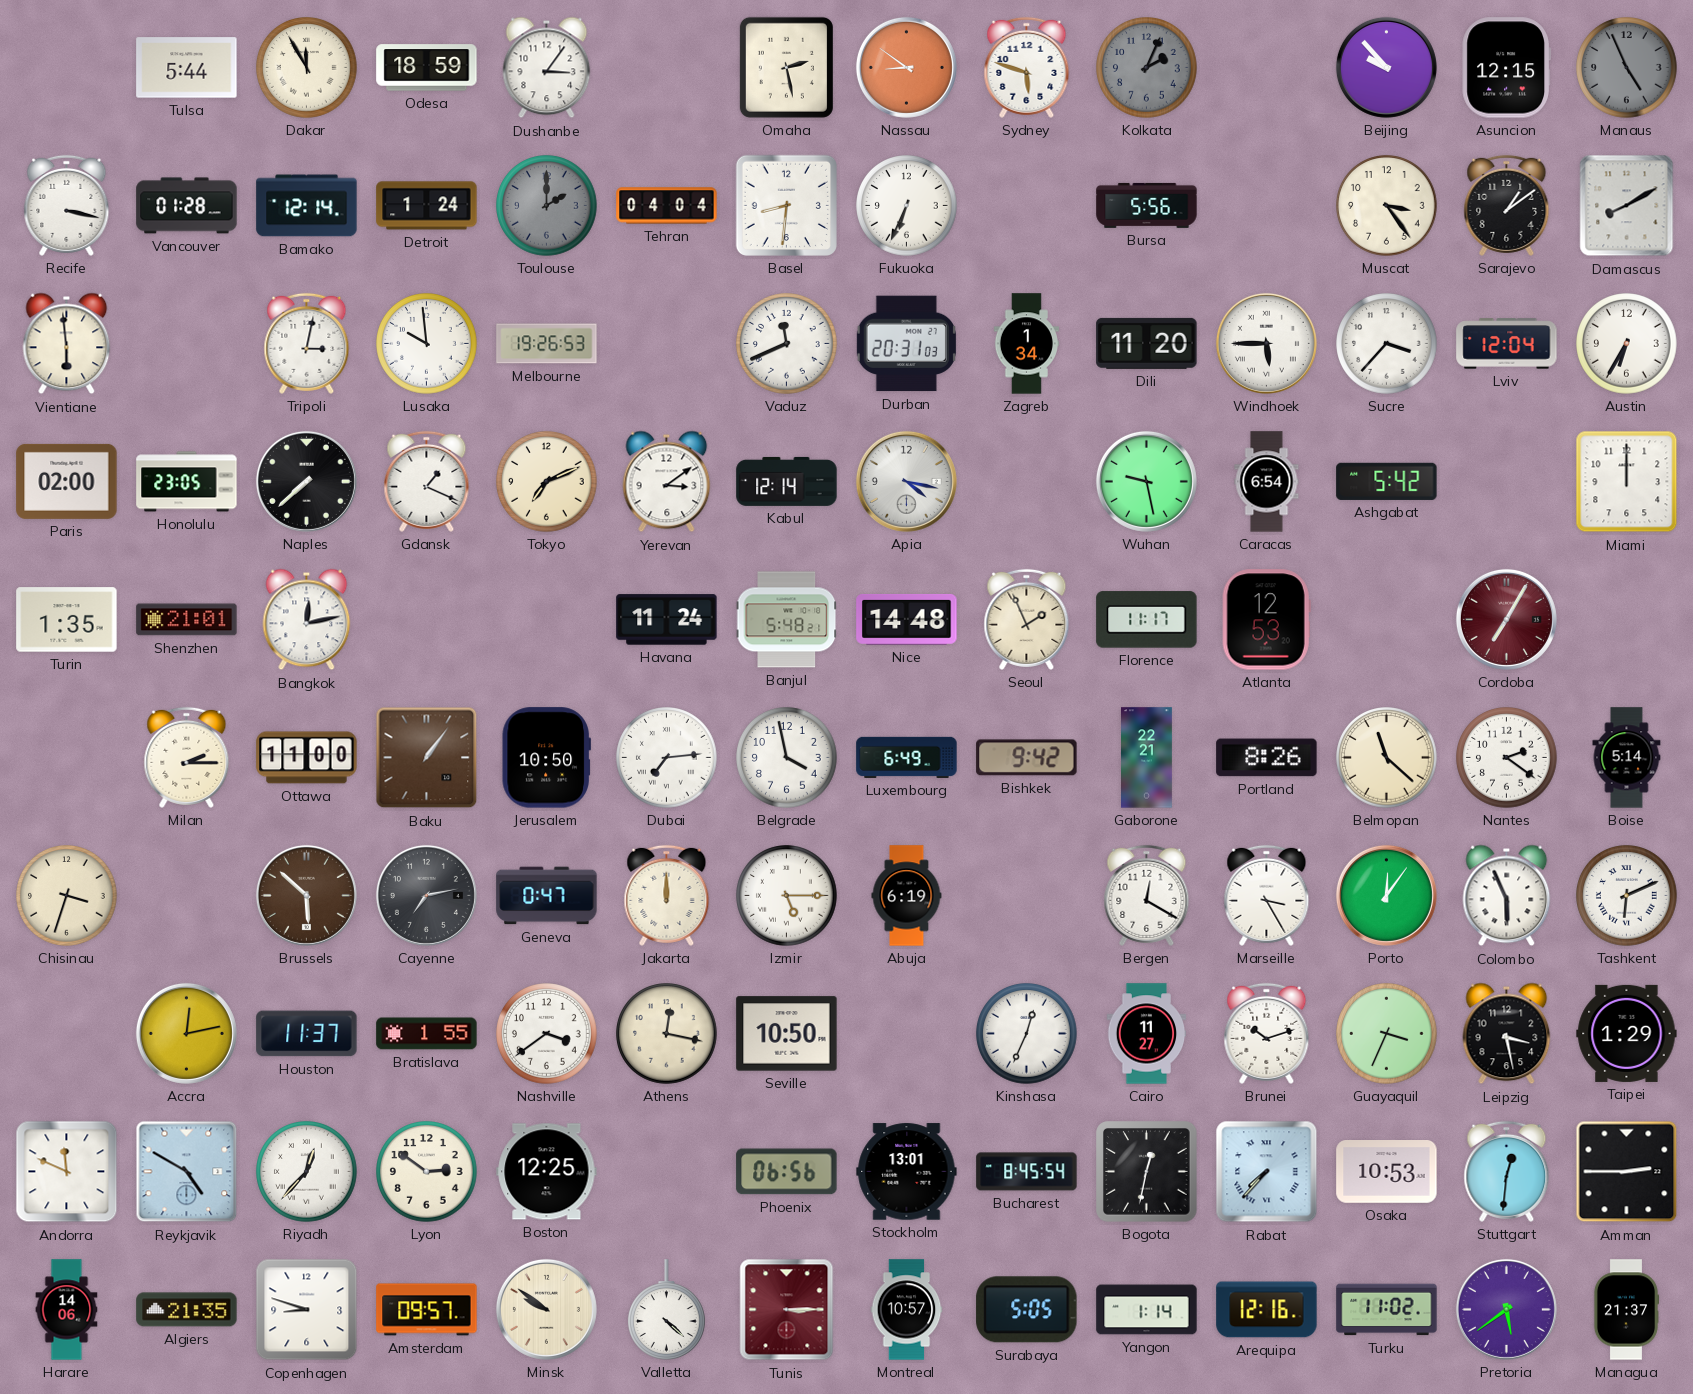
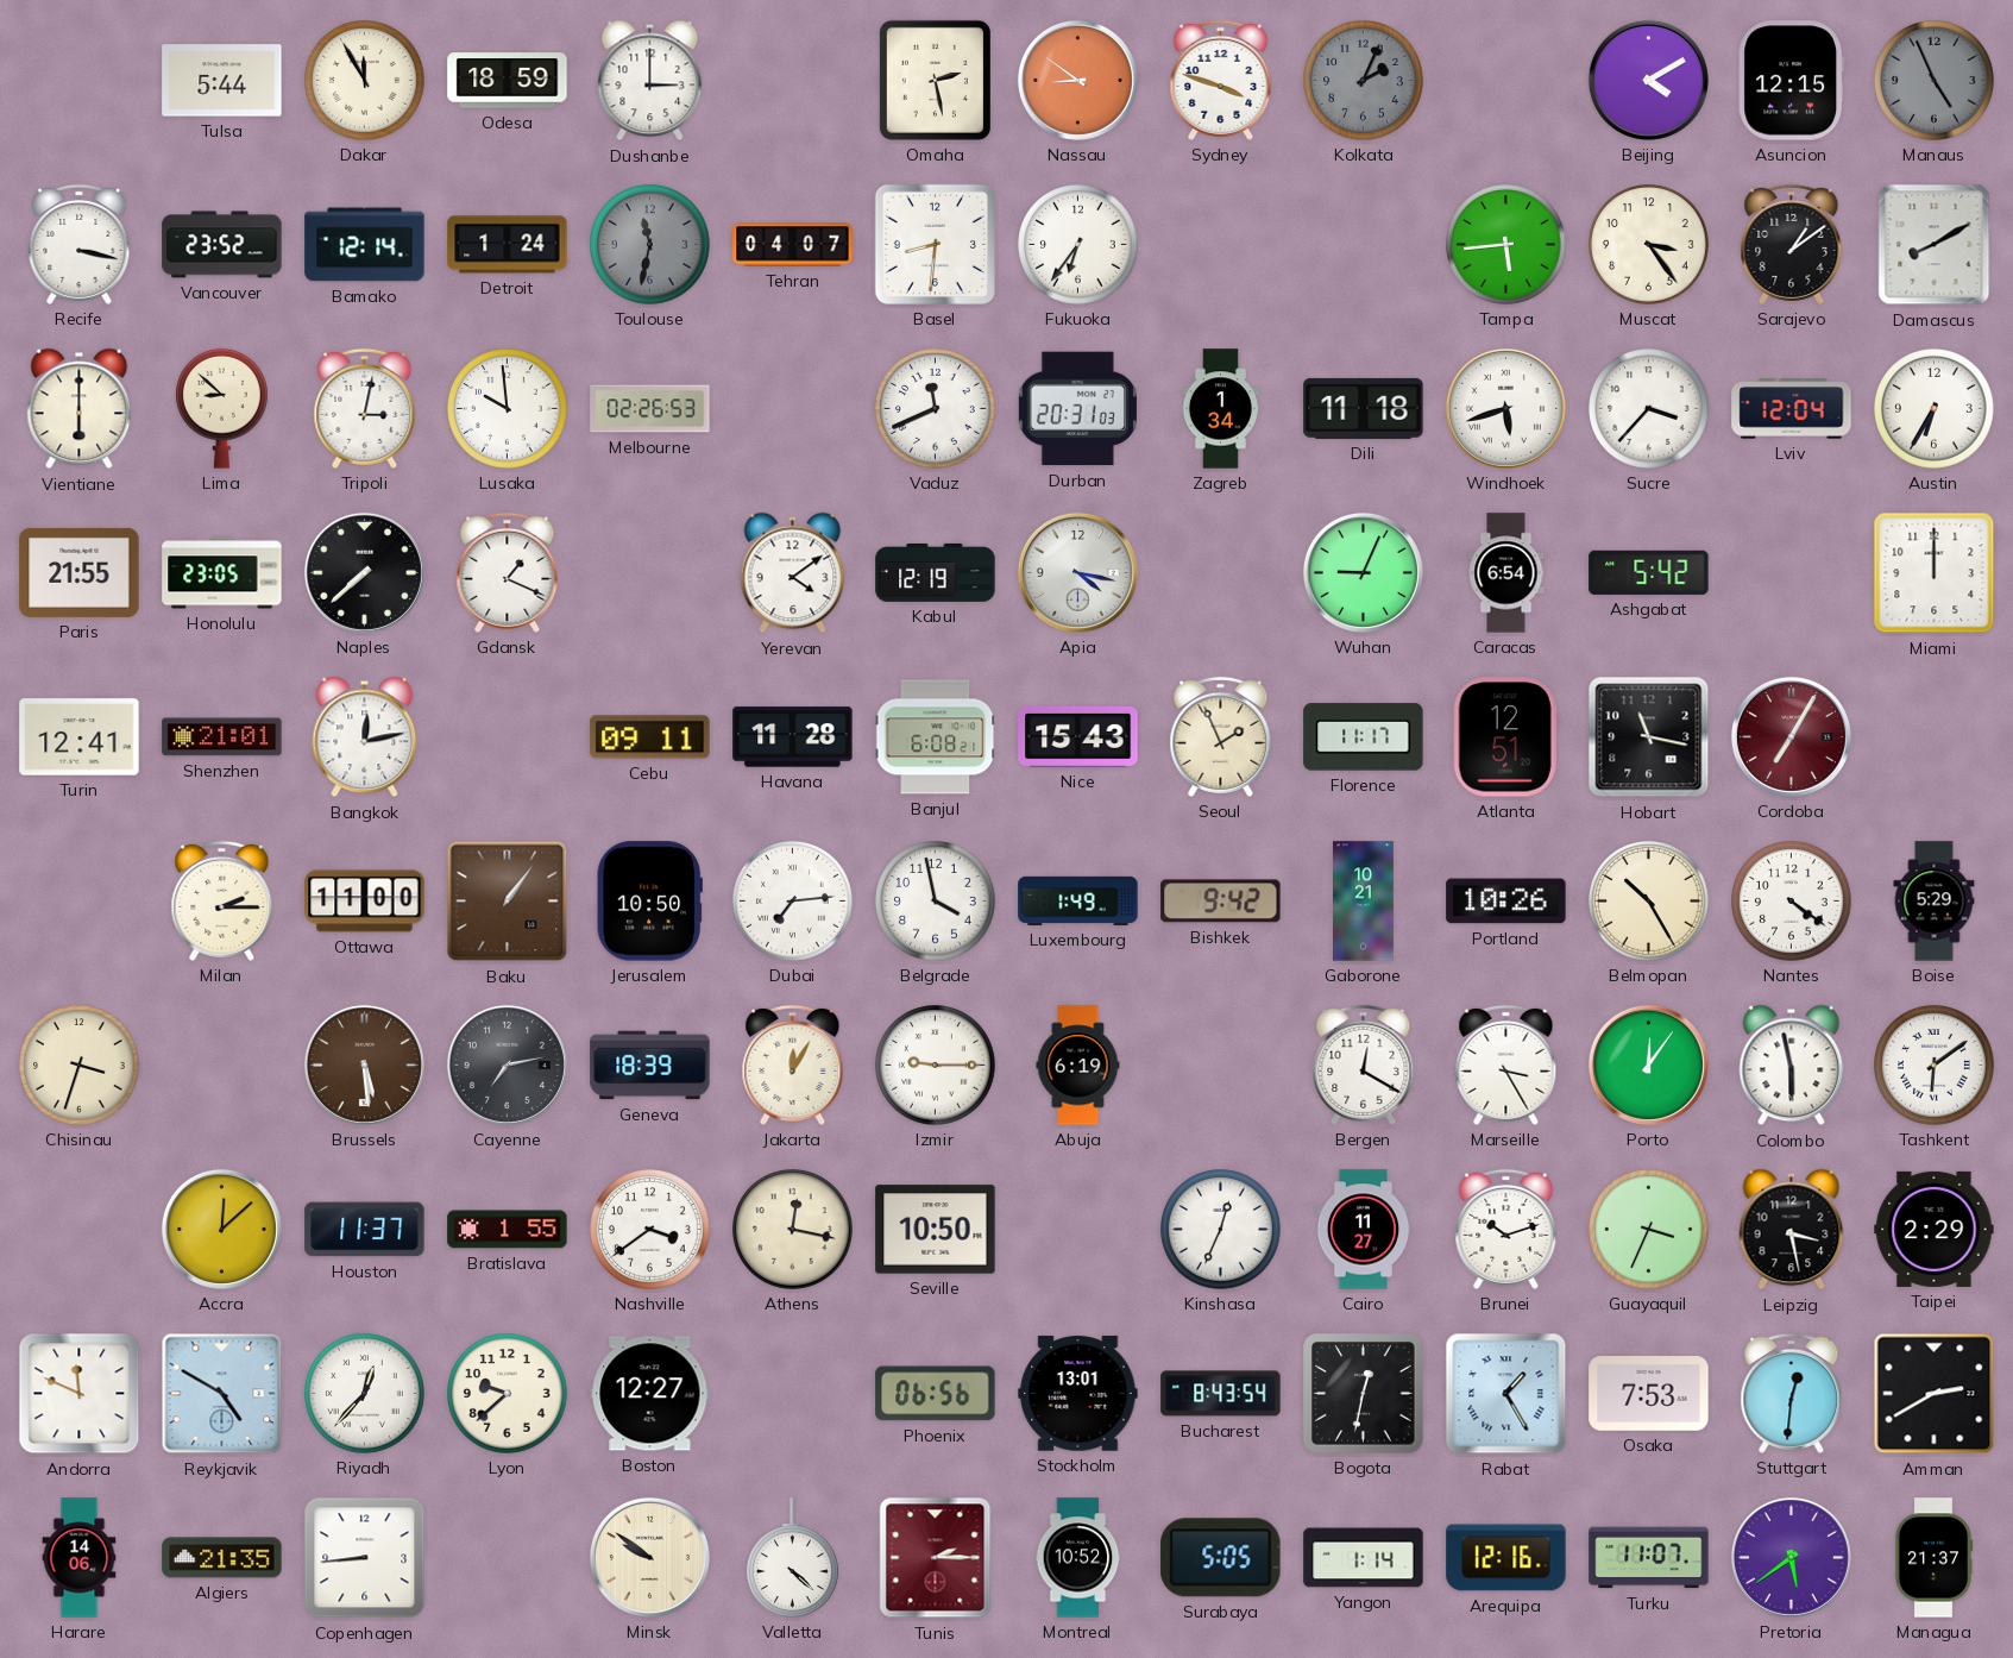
Dushanbe: 3:06 -> 3:00
Sydney: 5:48 -> 3:48
Beijing: 9:53 -> 4:10
Vancouver: 01:28 -> 23:52
Toulouse: 2:00 -> 11:32
Tehran: 04:04 -> 04:07
Fukuoka: 6:34 -> 6:36
Bursa: 5:56 -> none
Tampa: none -> 5:44
Vientiane: 5:59 -> 6:00
Lima: none -> 8:52
Melbourne: 19:26 -> 02:26
Dili: 11:20 -> 11:18
Windhoek: 5:45 -> 5:42
Paris: 02:00 -> 21:55
Tokyo: 7:11 -> none
Yerevan: 3:09 -> 4:09
Kabul: 12:14 -> 12:19
Wuhan: 9:28 -> 9:04
Turin: 1:35 -> 12:41
Cebu: none -> 09:11
Havana: 11:24 -> 11:28
Banjul: 5:48 -> 6:08
Nice: 14:48 -> 15:43
Atlanta: 12:53 -> 12:51
Hobart: none -> 11:17
Luxembourg: 6:49 -> 1:49
Gaborone: 22:21 -> 10:21
Portland: 8:26 -> 10:26
Belmopan: 11:22 -> 10:25
Nantes: 2:21 -> 4:21
Boise: 5:14 -> 5:29
Brussels: 5:52 -> 5:29
Geneva: 0:47 -> 18:39
Jakarta: 12:00 -> 12:05
Izmir: 5:15 -> 9:15
Colombo: 5:56 -> 5:58
Tashkent: 6:11 -> 6:09
Accra: 12:13 -> 12:08
Taipei: 1:29 -> 2:29
Lyon: 2:51 -> 9:38
Boston: 12:25 -> 12:27
Bucharest: 8:45 -> 8:43
Rabat: 7:37 -> 1:25
Osaka: 10:53 -> 7:53
Amman: 2:45 -> 2:40
Copenhagen: 8:48 -> 8:44
Amsterdam: 09:57 -> none
Tunis: 3:15 -> 2:15
Montreal: 10:57 -> 10:52
Turku: 11:02 -> 11:07
